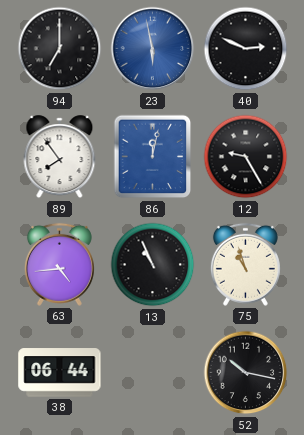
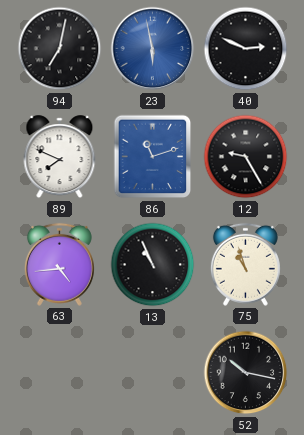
94: 7:00 -> 7:02
89: 7:54 -> 7:49
86: 12:02 -> 11:12
38: 06:44 -> none
